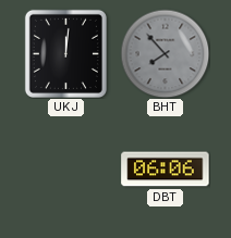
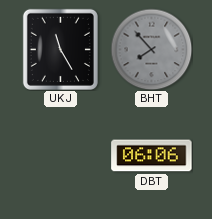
UKJ: 12:01 -> 11:25
